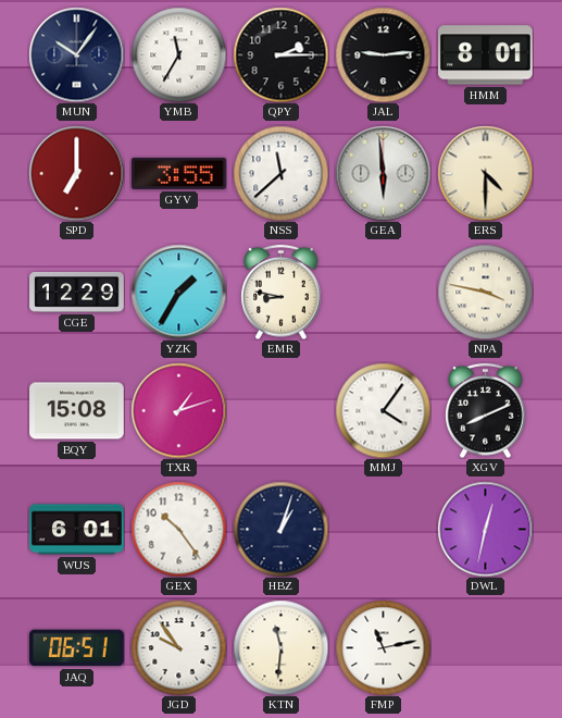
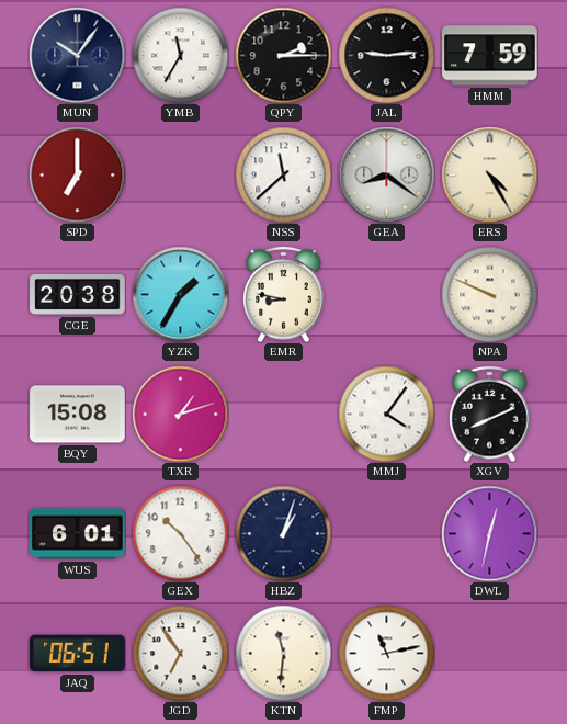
HMM: 8:01 -> 7:59
GYV: 3:55 -> none
GEA: 5:59 -> 8:21
ERS: 4:30 -> 4:25
CGE: 12:29 -> 20:38
NPA: 3:47 -> 9:49
JGD: 9:54 -> 6:54
